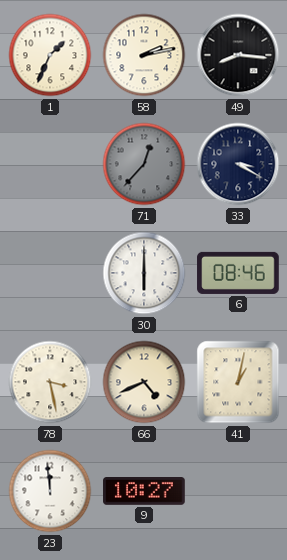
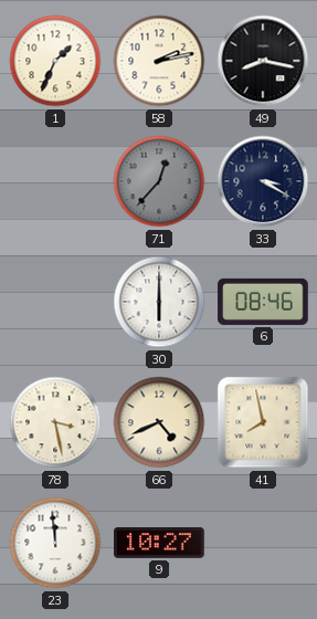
49: 8:16 -> 8:17
41: 1:02 -> 7:58
